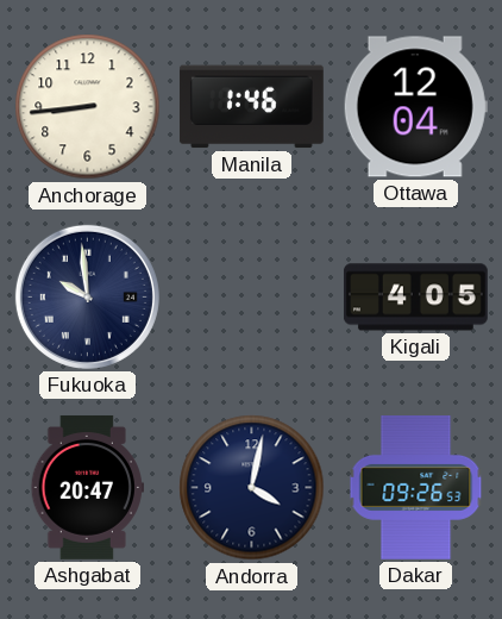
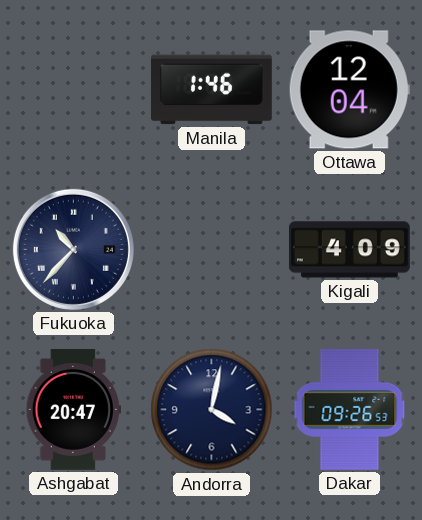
Anchorage: 8:44 -> none
Fukuoka: 9:59 -> 10:37
Kigali: 4:05 -> 4:09
